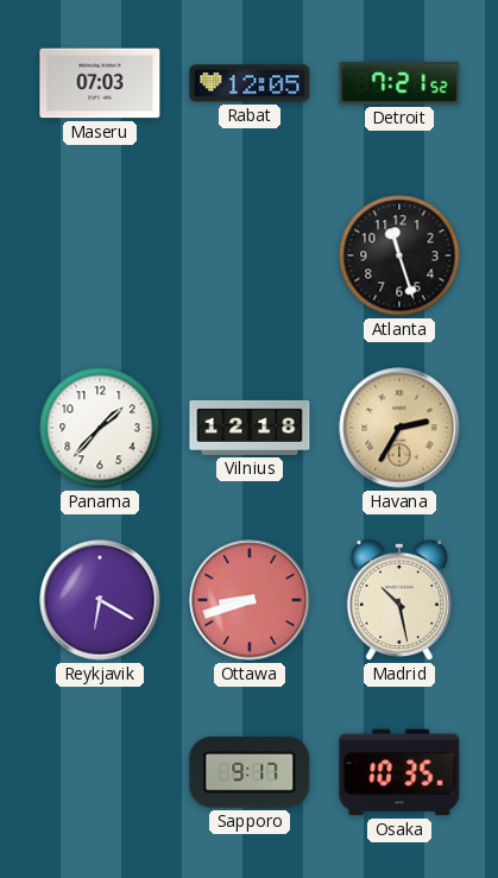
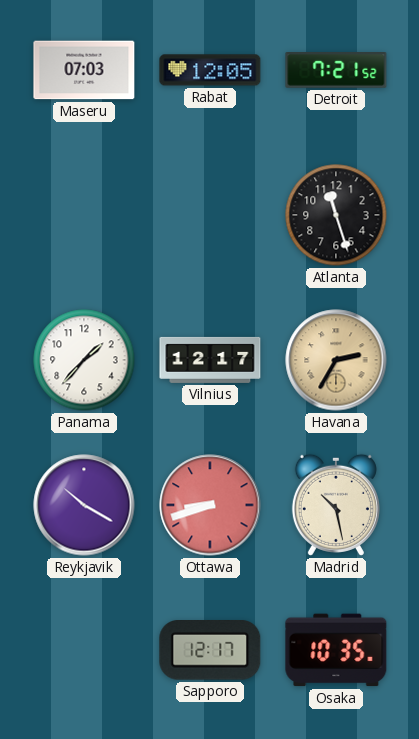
Vilnius: 12:18 -> 12:17
Reykjavik: 6:20 -> 10:20
Sapporo: 9:17 -> 12:17
